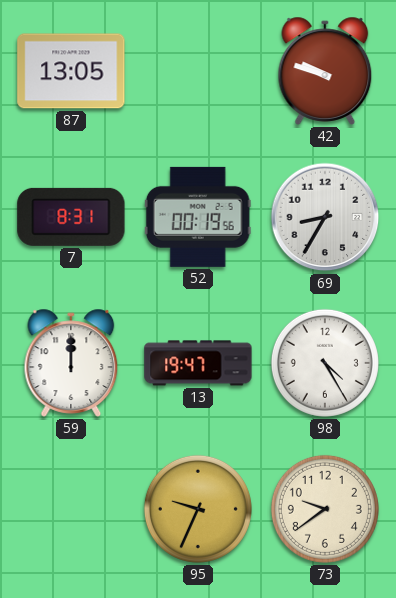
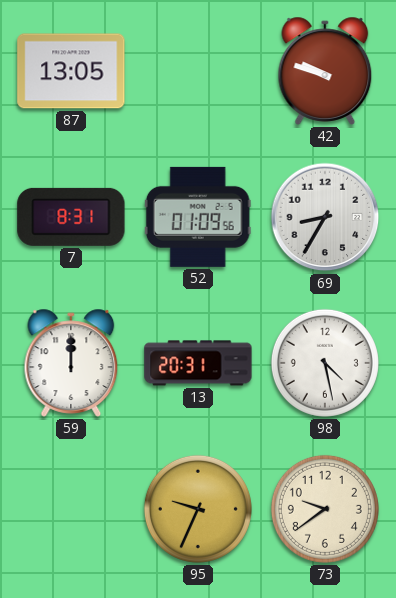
52: 00:19 -> 01:09
13: 19:47 -> 20:31
98: 4:25 -> 4:28
